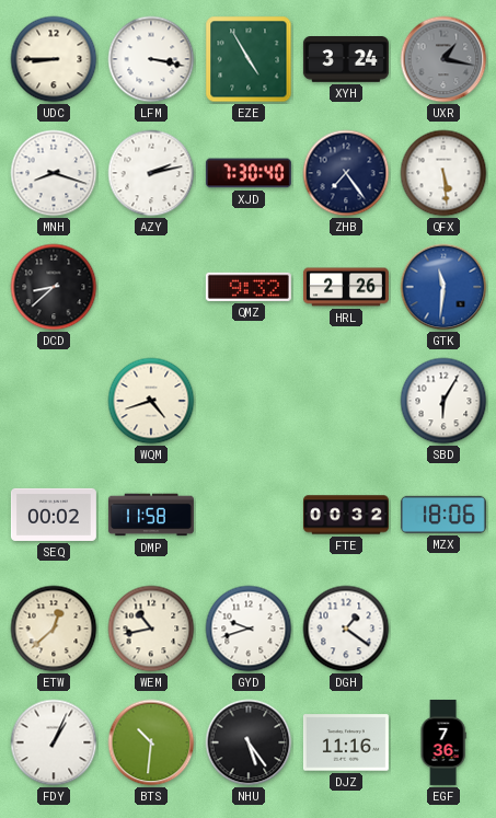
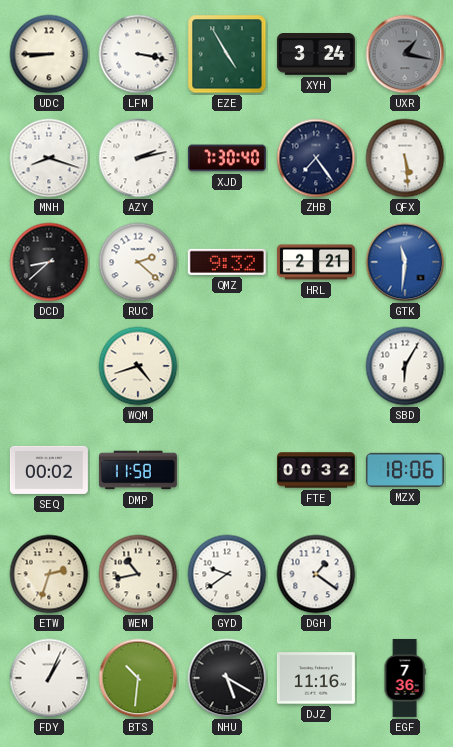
RUC: none -> 2:22
HRL: 2:26 -> 2:21
ETW: 12:38 -> 2:33
GYD: 9:42 -> 9:39
NHU: 5:24 -> 5:20
